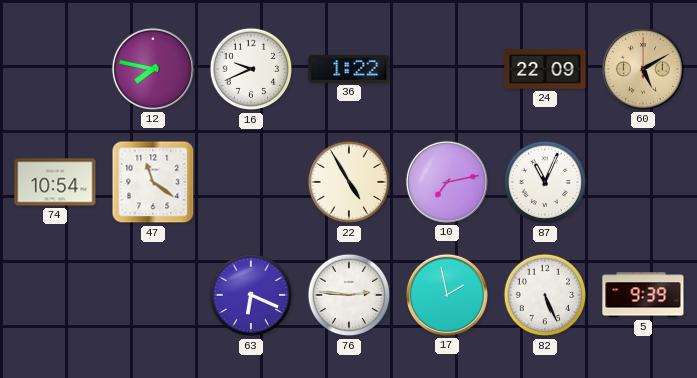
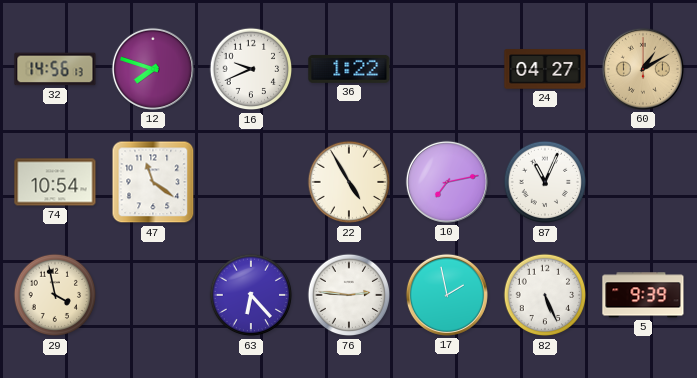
32: none -> 14:56
12: 7:47 -> 7:48
24: 22:09 -> 04:27
60: 5:10 -> 1:10
29: none -> 3:58
63: 6:19 -> 6:23
